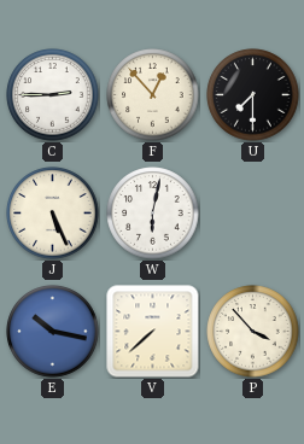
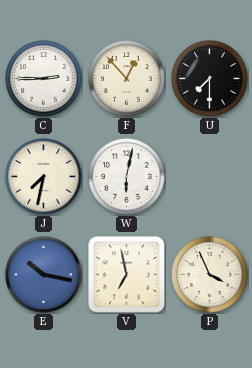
J: 5:26 -> 7:32
V: 7:38 -> 6:58
P: 3:53 -> 3:56
